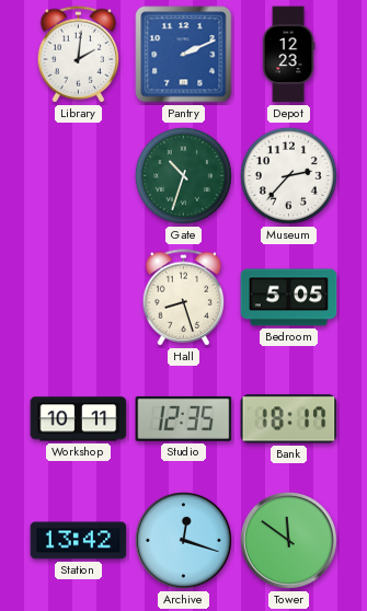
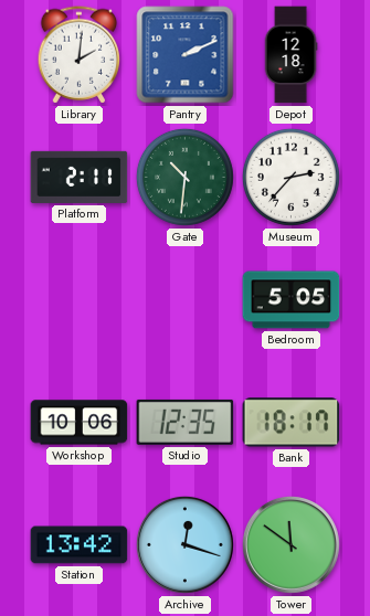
Depot: 12:23 -> 12:18
Platform: none -> 2:11
Gate: 10:33 -> 10:31
Hall: 8:27 -> none
Workshop: 10:11 -> 10:06
